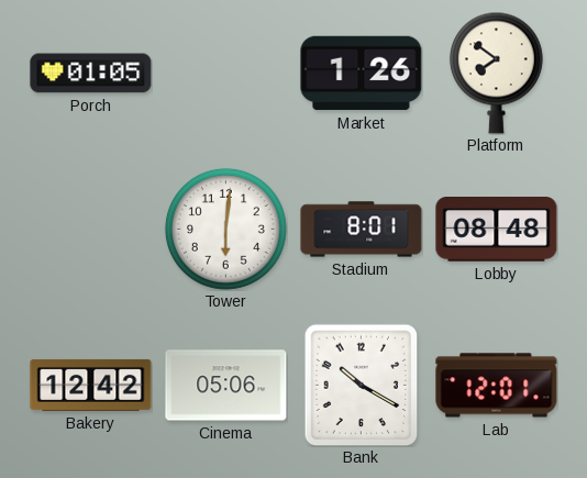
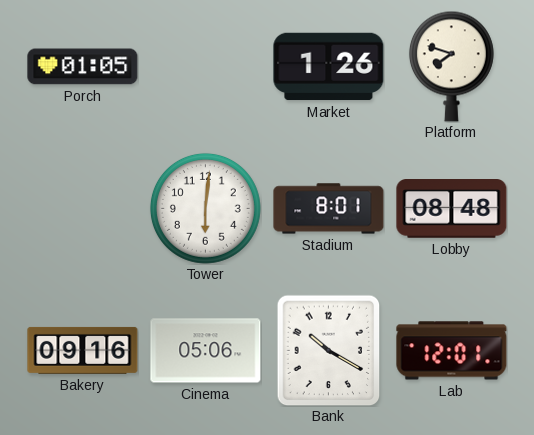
Platform: 7:51 -> 7:48
Bakery: 12:42 -> 09:16
